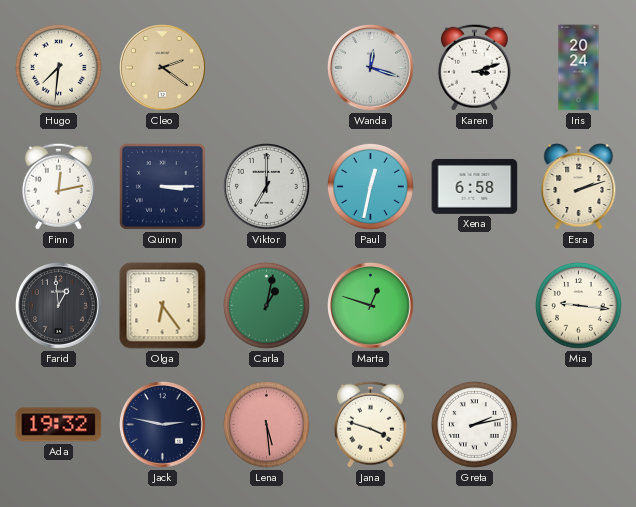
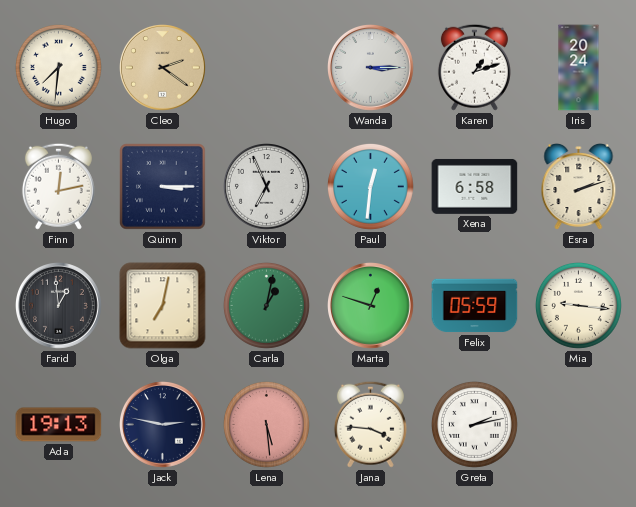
Wanda: 12:18 -> 3:15
Karen: 3:12 -> 1:12
Viktor: 7:00 -> 6:56
Paul: 12:32 -> 12:31
Olga: 6:24 -> 7:02
Felix: none -> 05:59
Ada: 19:32 -> 19:13
Jana: 3:48 -> 3:46
